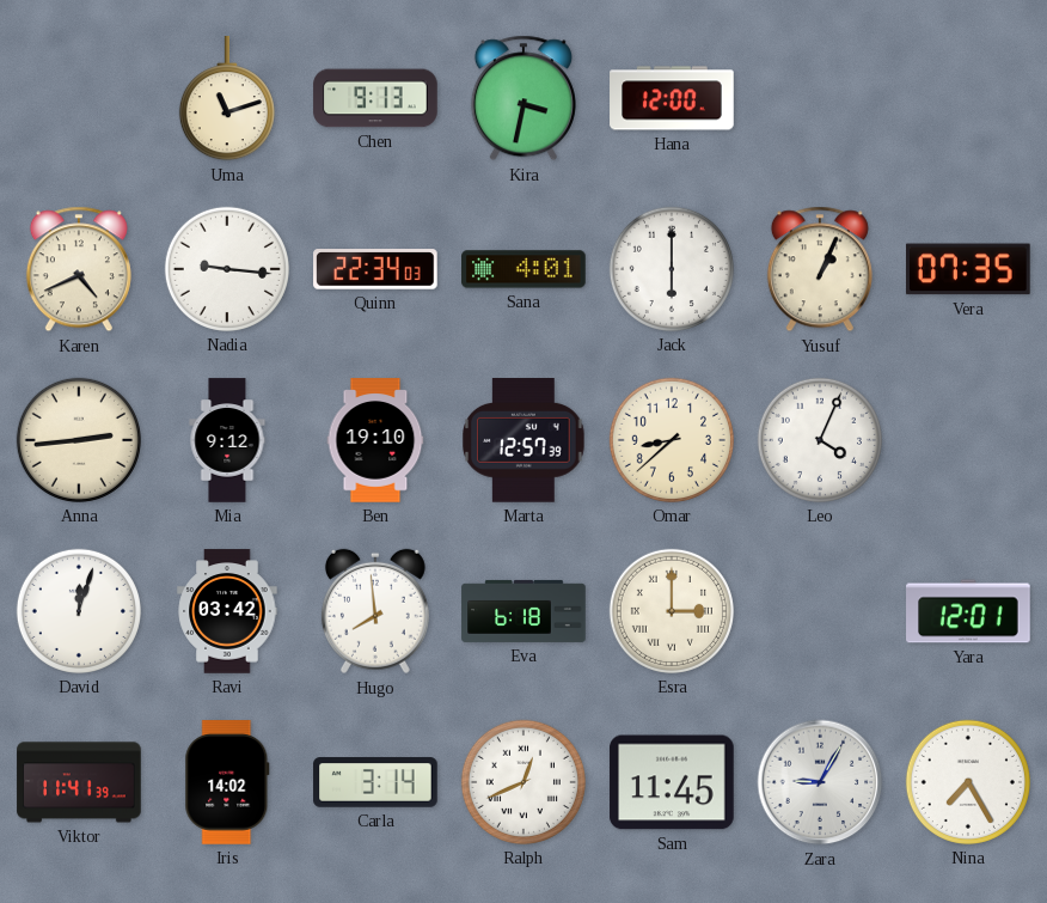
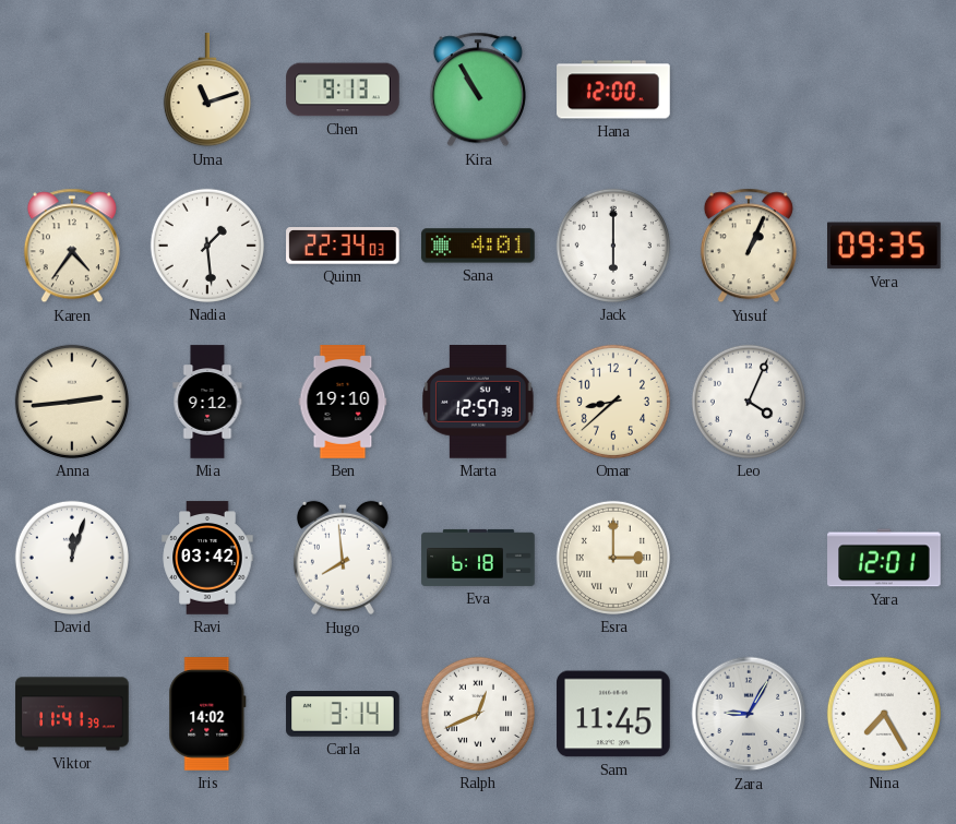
Kira: 3:32 -> 10:55
Karen: 4:41 -> 4:36
Nadia: 9:16 -> 1:29
Vera: 07:35 -> 09:35
